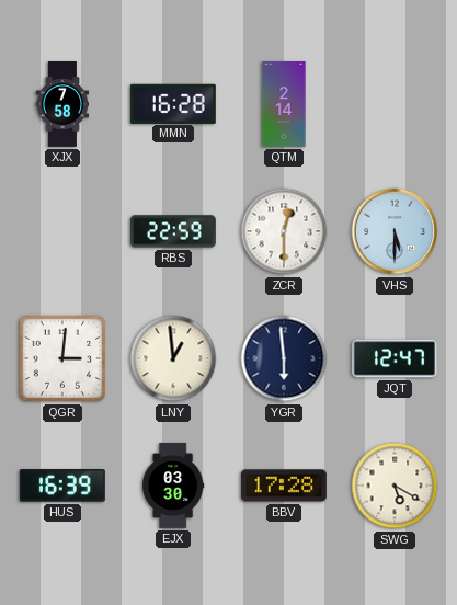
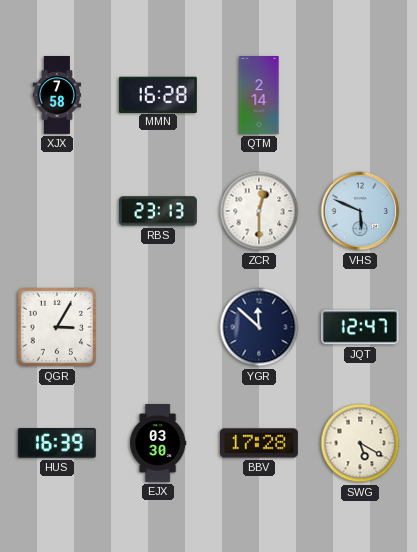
RBS: 22:59 -> 23:13
VHS: 5:30 -> 5:49
QGR: 3:01 -> 3:05
LNY: 12:59 -> none
YGR: 5:59 -> 11:52
